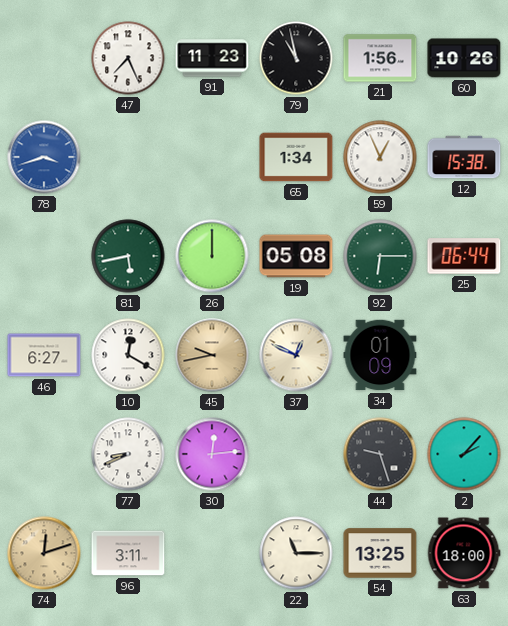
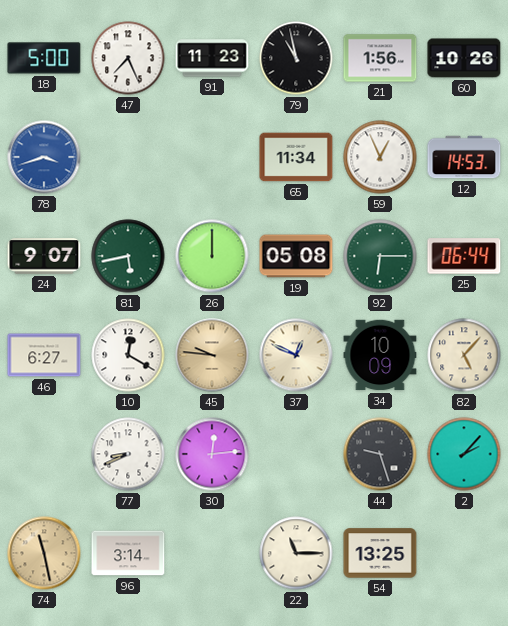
18: none -> 5:00
65: 1:34 -> 11:34
12: 15:38 -> 14:53
24: none -> 9:07
45: 9:43 -> 9:46
34: 01:09 -> 10:09
82: none -> 5:07
74: 12:12 -> 11:28
96: 3:11 -> 3:14
63: 18:00 -> none
